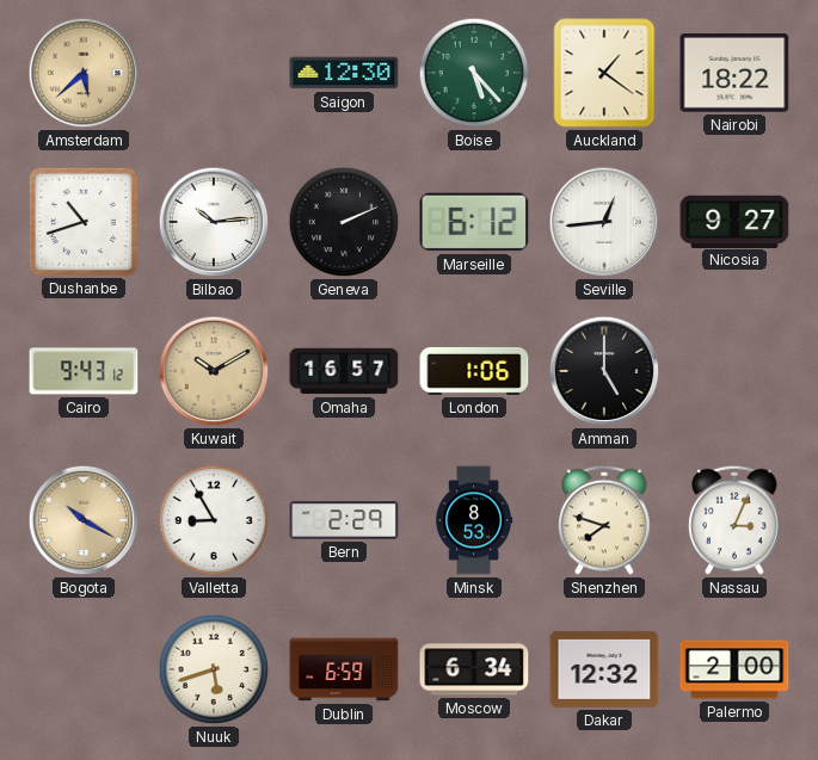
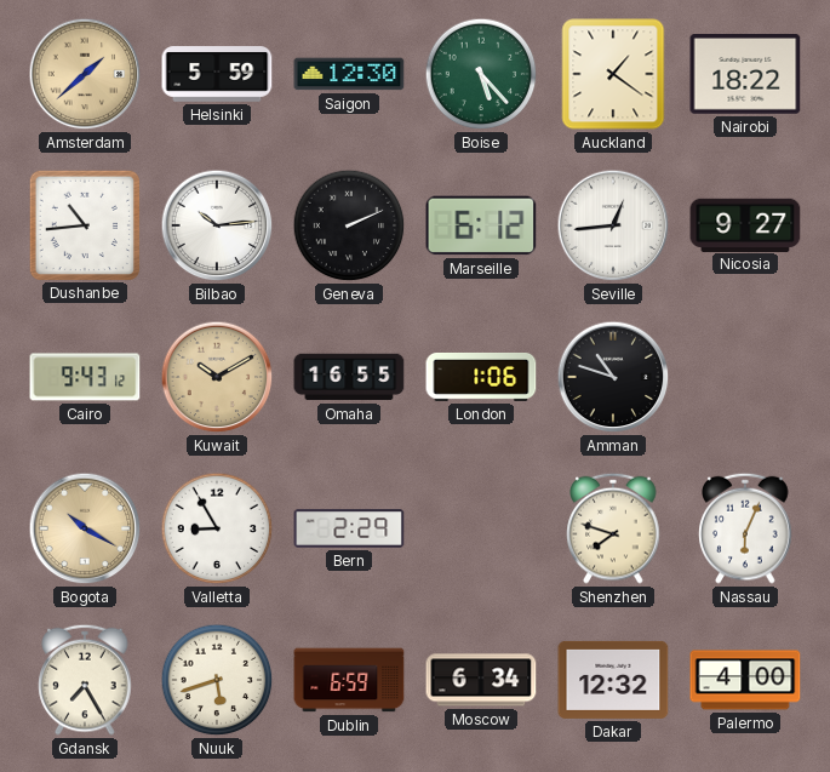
Amsterdam: 5:38 -> 1:38
Helsinki: none -> 5:59
Dushanbe: 10:42 -> 10:44
Omaha: 16:57 -> 16:55
Amman: 5:00 -> 10:48
Minsk: 8:53 -> none
Nassau: 3:04 -> 6:04
Gdansk: none -> 7:25
Palermo: 2:00 -> 4:00
